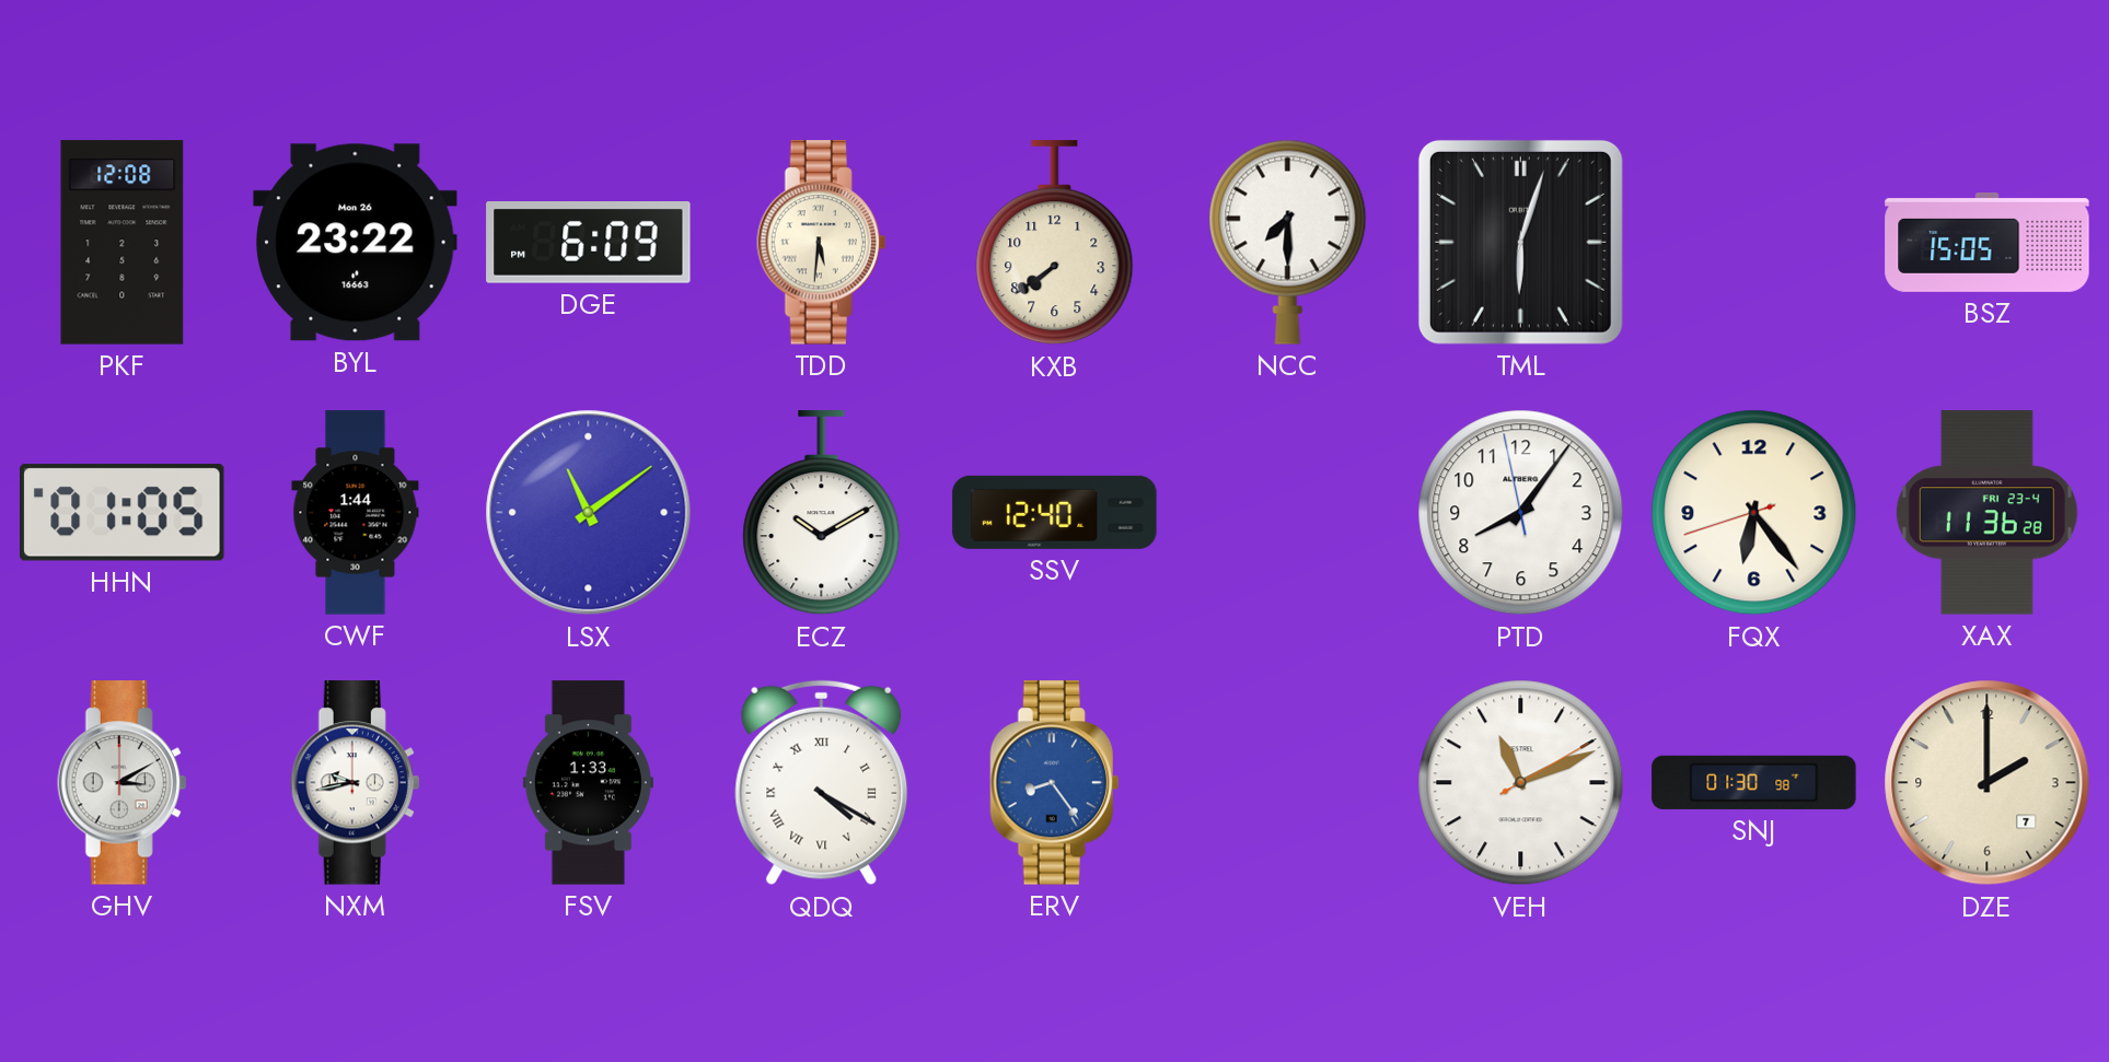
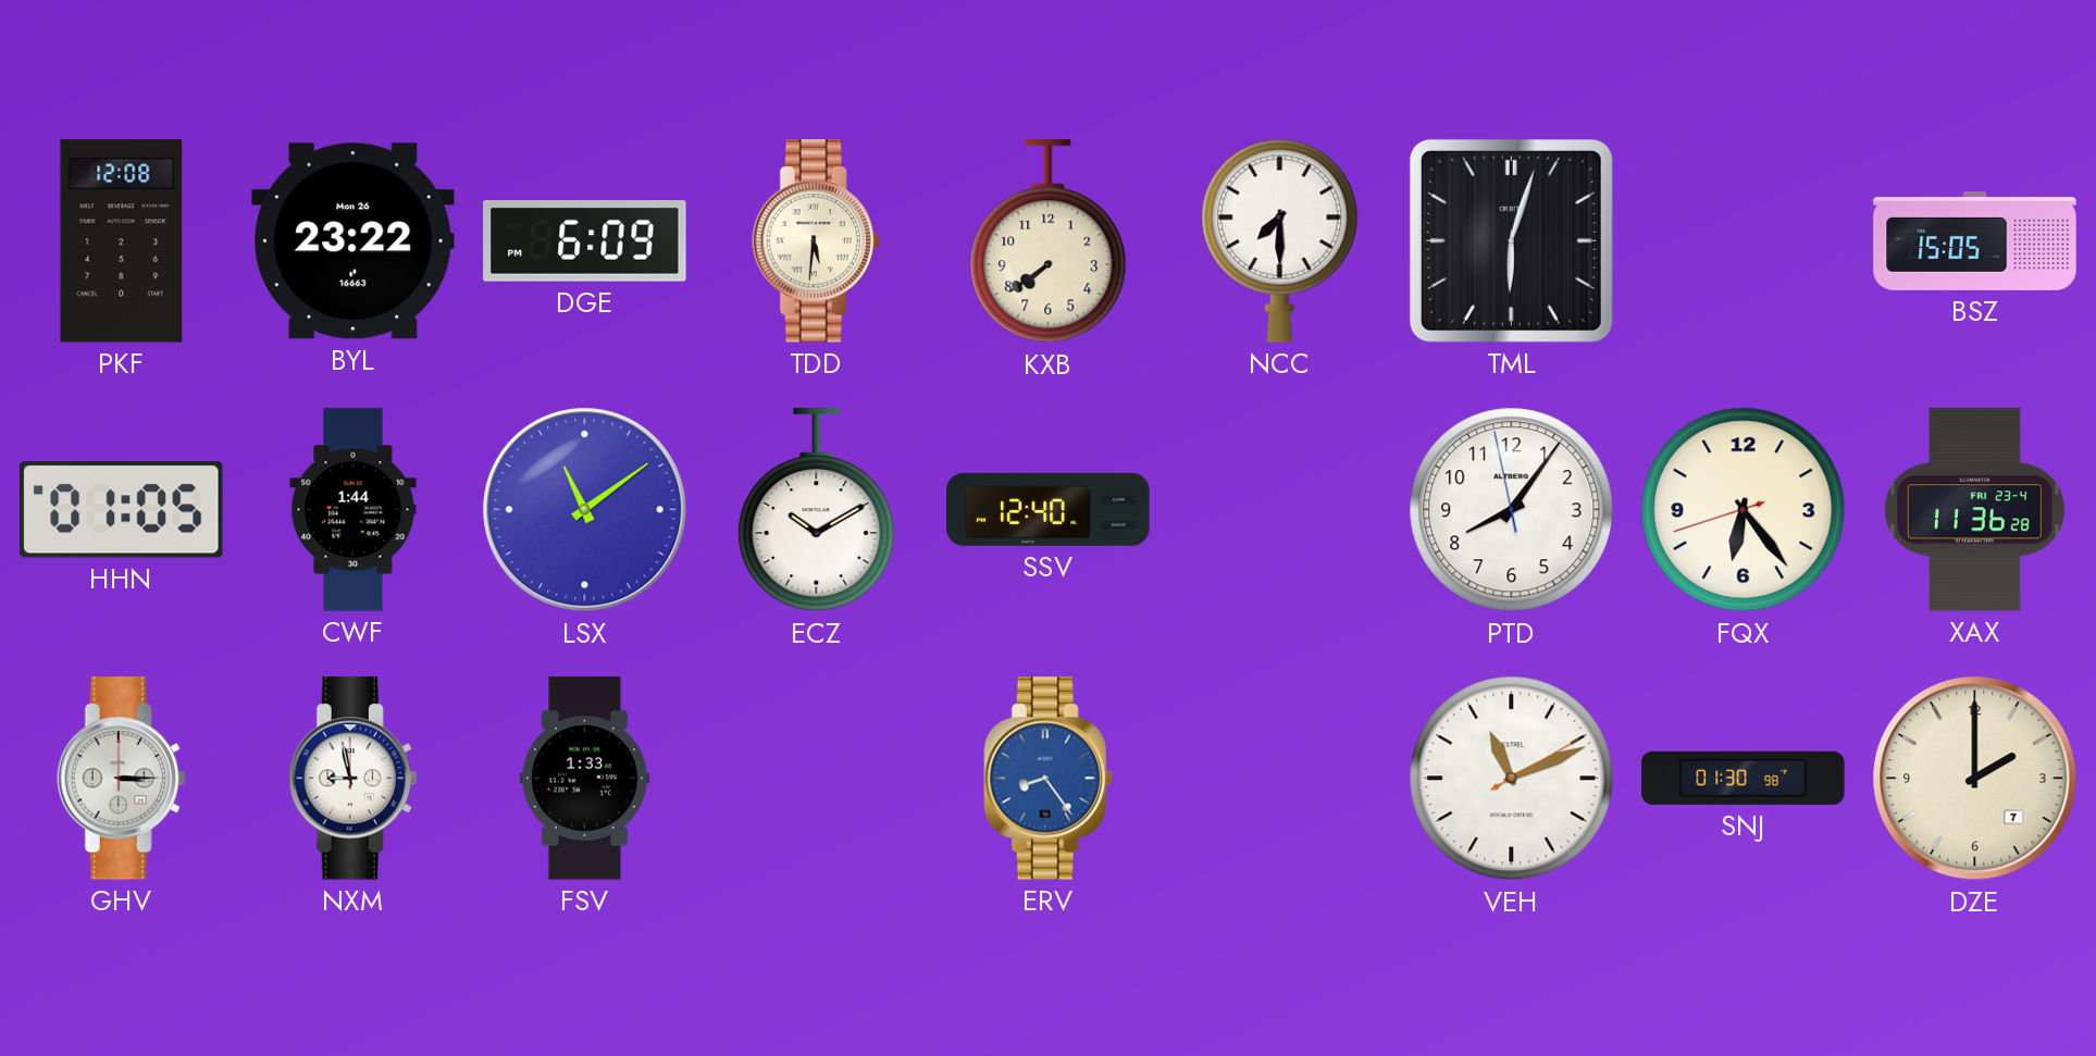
GHV: 3:10 -> 3:15
NXM: 9:43 -> 8:58
QDQ: 4:20 -> none
